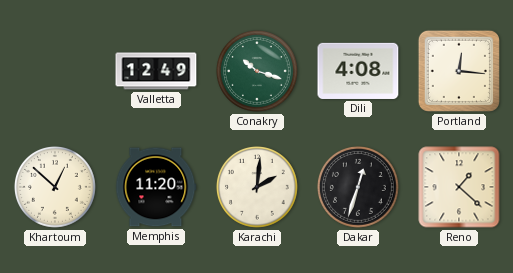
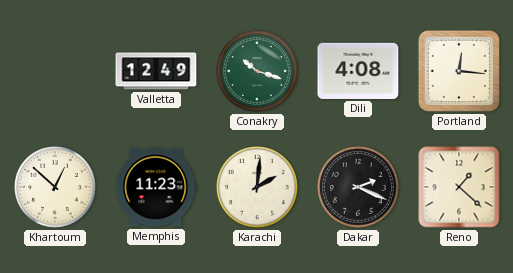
Memphis: 11:20 -> 11:23
Dakar: 12:33 -> 2:19
